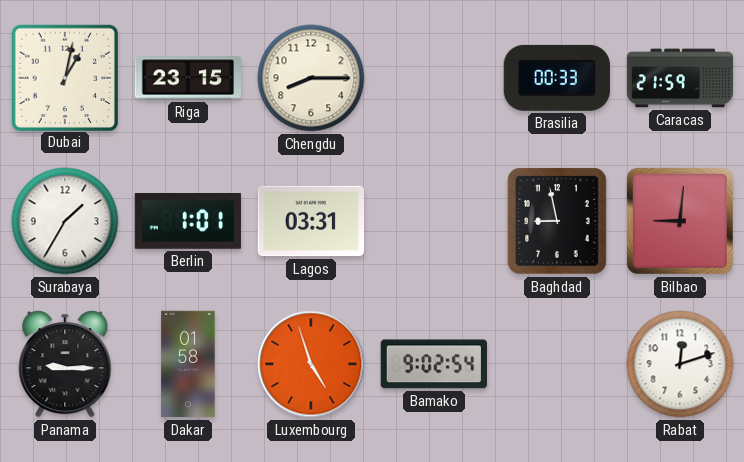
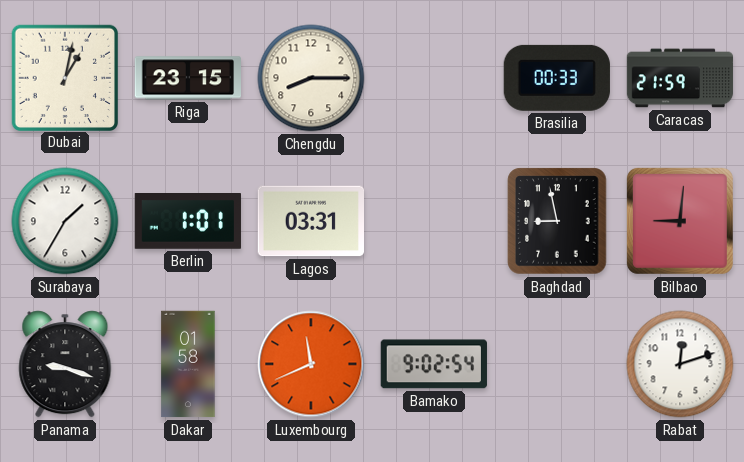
Panama: 9:15 -> 9:18
Luxembourg: 4:57 -> 11:41
